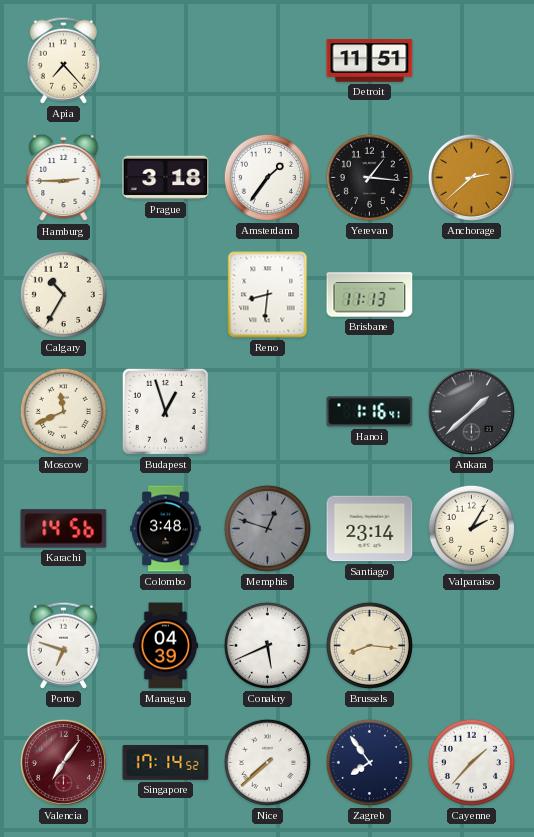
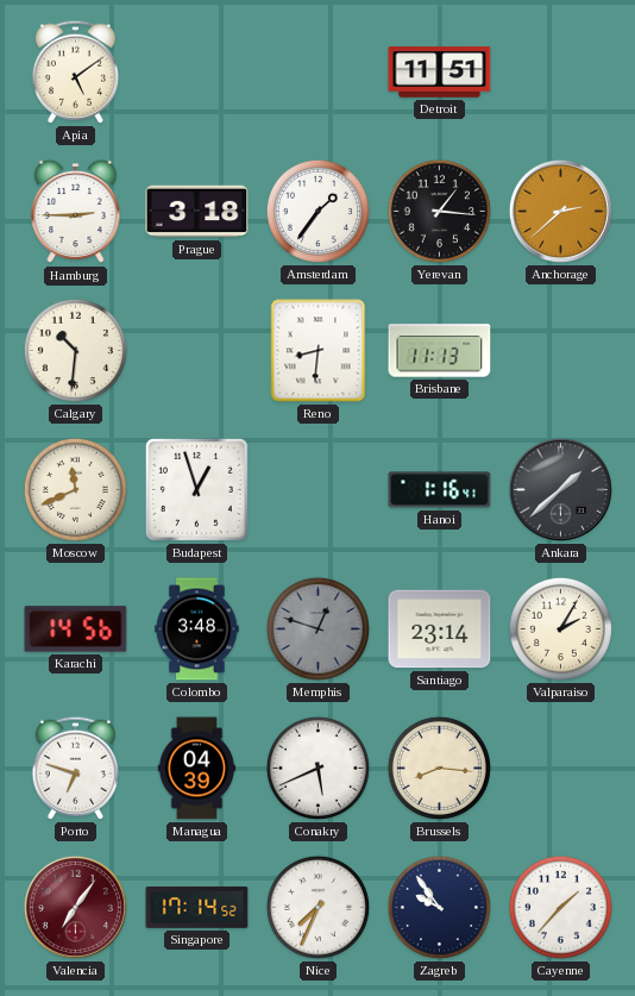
Apia: 7:23 -> 5:09
Calgary: 10:35 -> 10:31
Nice: 7:38 -> 7:34
Zagreb: 7:54 -> 9:54
